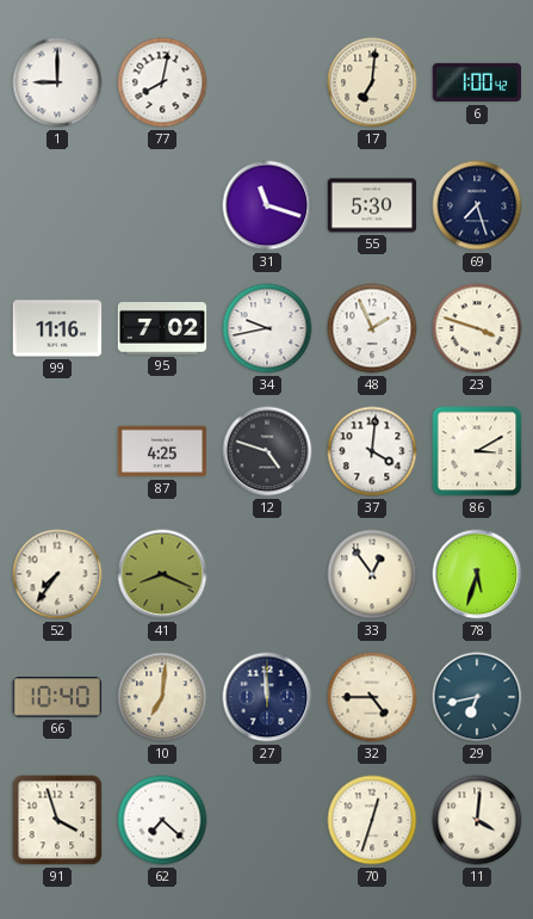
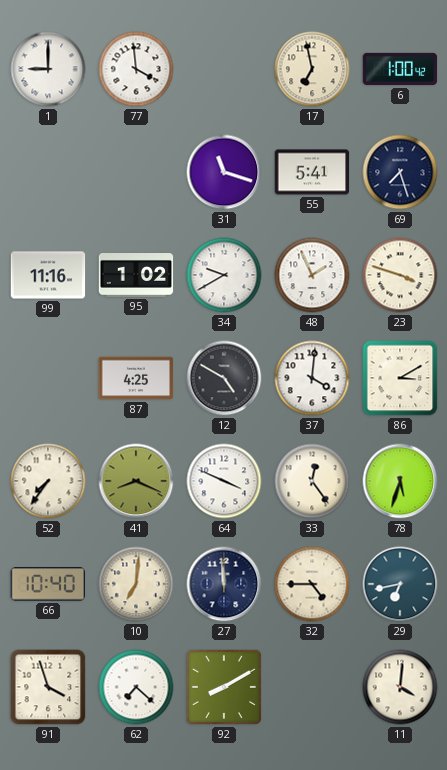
77: 8:02 -> 3:59
17: 7:01 -> 6:58
55: 5:30 -> 5:41
95: 7:02 -> 1:02
34: 9:43 -> 9:40
12: 4:48 -> 4:50
64: none -> 3:49
33: 12:54 -> 12:24
92: none -> 8:10
70: 12:33 -> none
